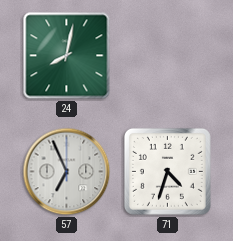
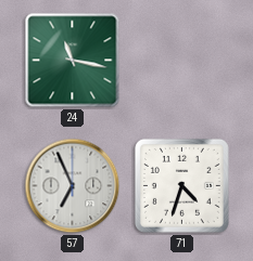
24: 8:02 -> 11:17
